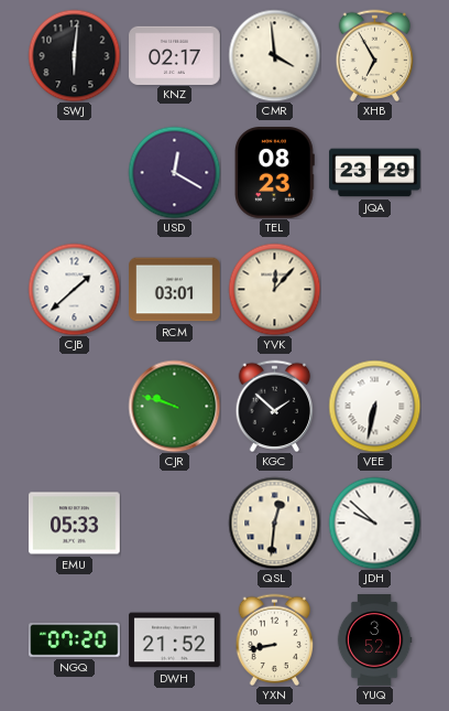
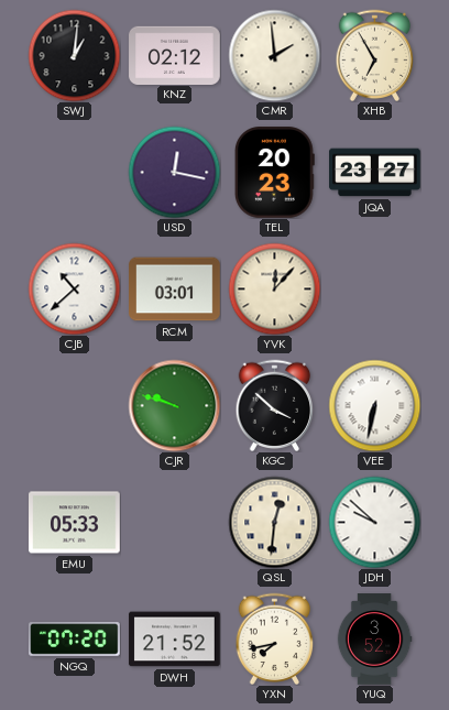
SWJ: 6:01 -> 1:01
KNZ: 02:17 -> 02:12
CMR: 3:59 -> 1:59
USD: 12:20 -> 12:17
TEL: 08:23 -> 20:23
JQA: 23:29 -> 23:27
CJB: 1:38 -> 10:38
KGC: 1:52 -> 3:52
YXN: 8:43 -> 7:43
